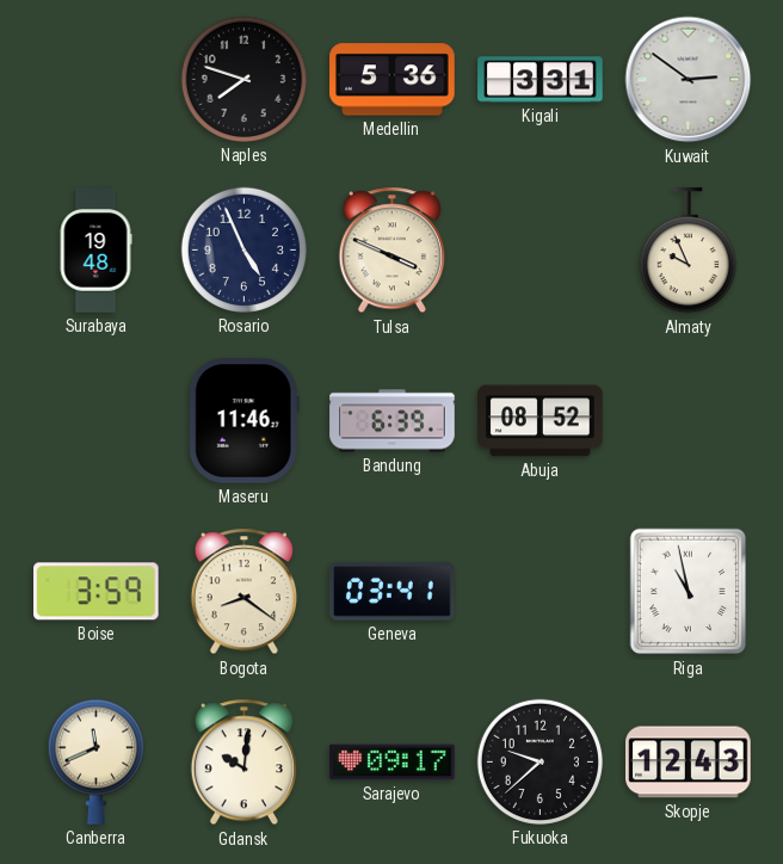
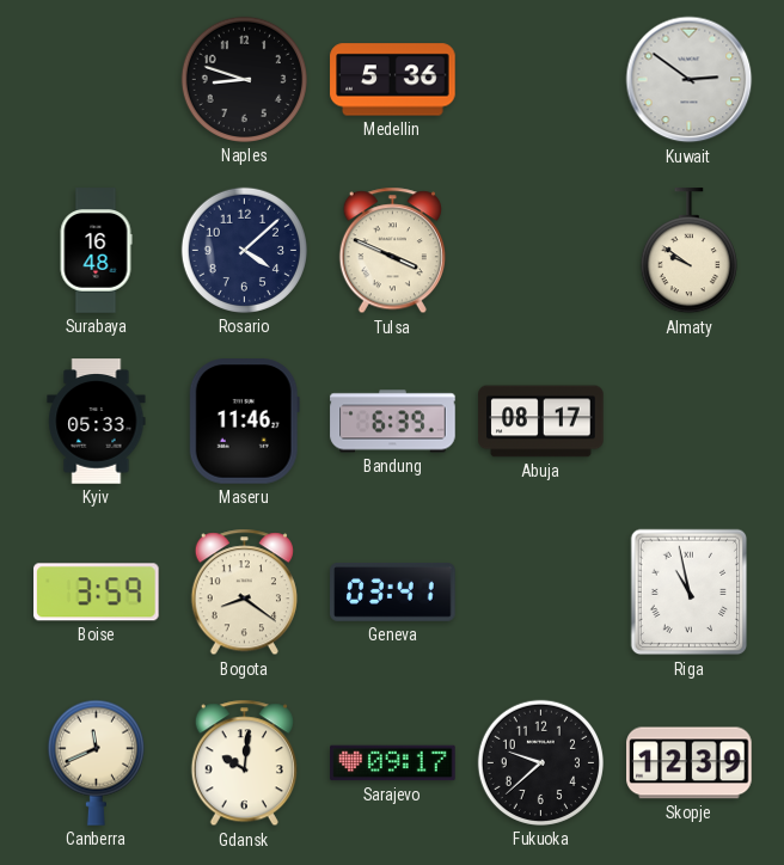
Naples: 7:48 -> 8:48
Kigali: 3:31 -> none
Surabaya: 19:48 -> 16:48
Rosario: 4:56 -> 4:08
Almaty: 9:56 -> 9:51
Kyiv: none -> 05:33
Abuja: 08:52 -> 08:17
Skopje: 12:43 -> 12:39
